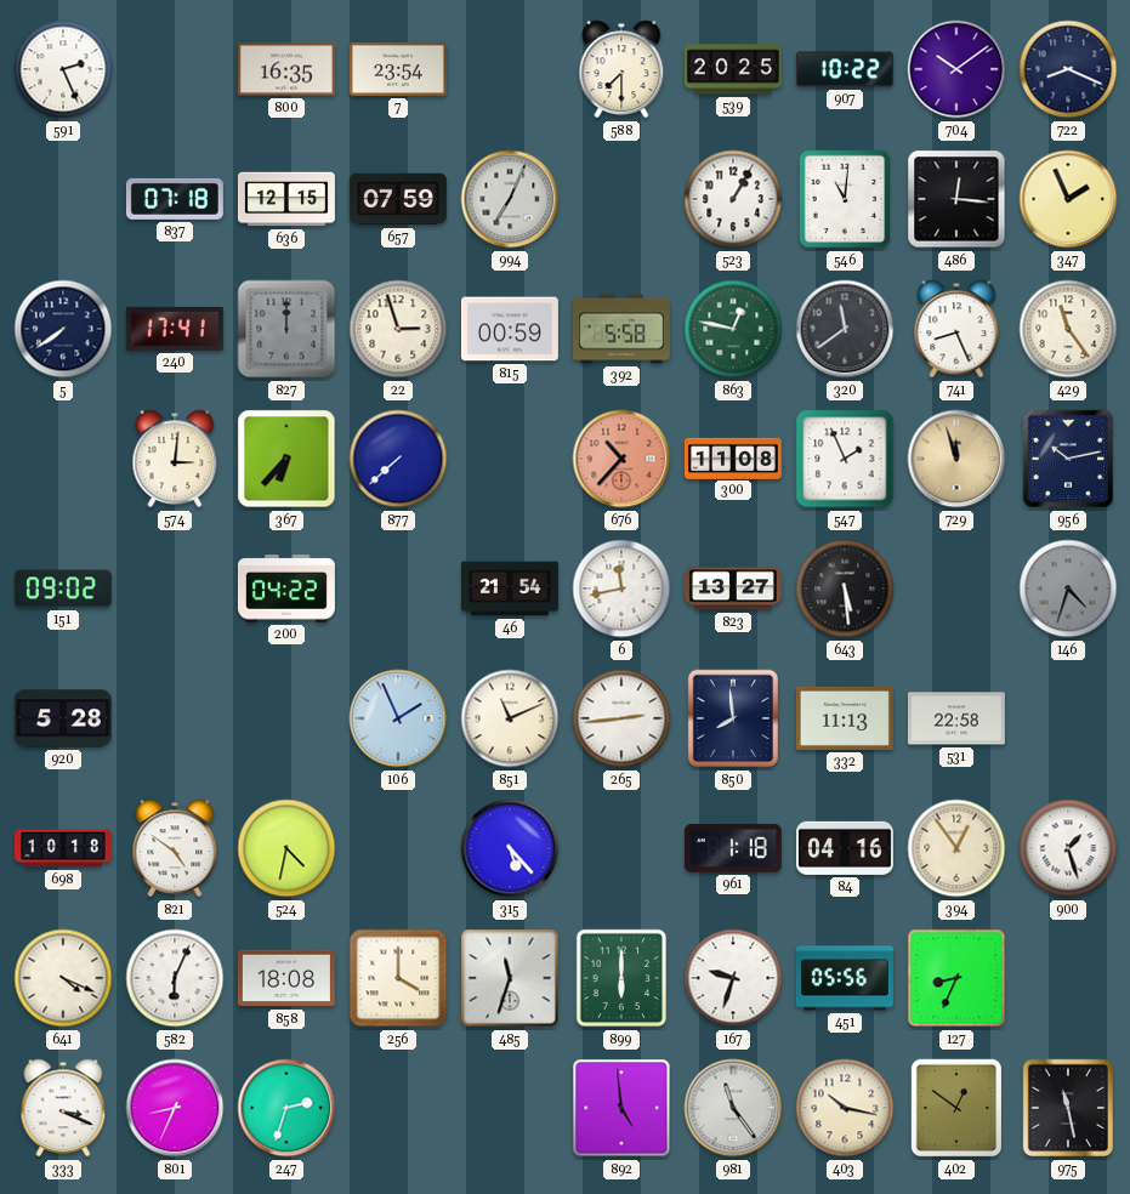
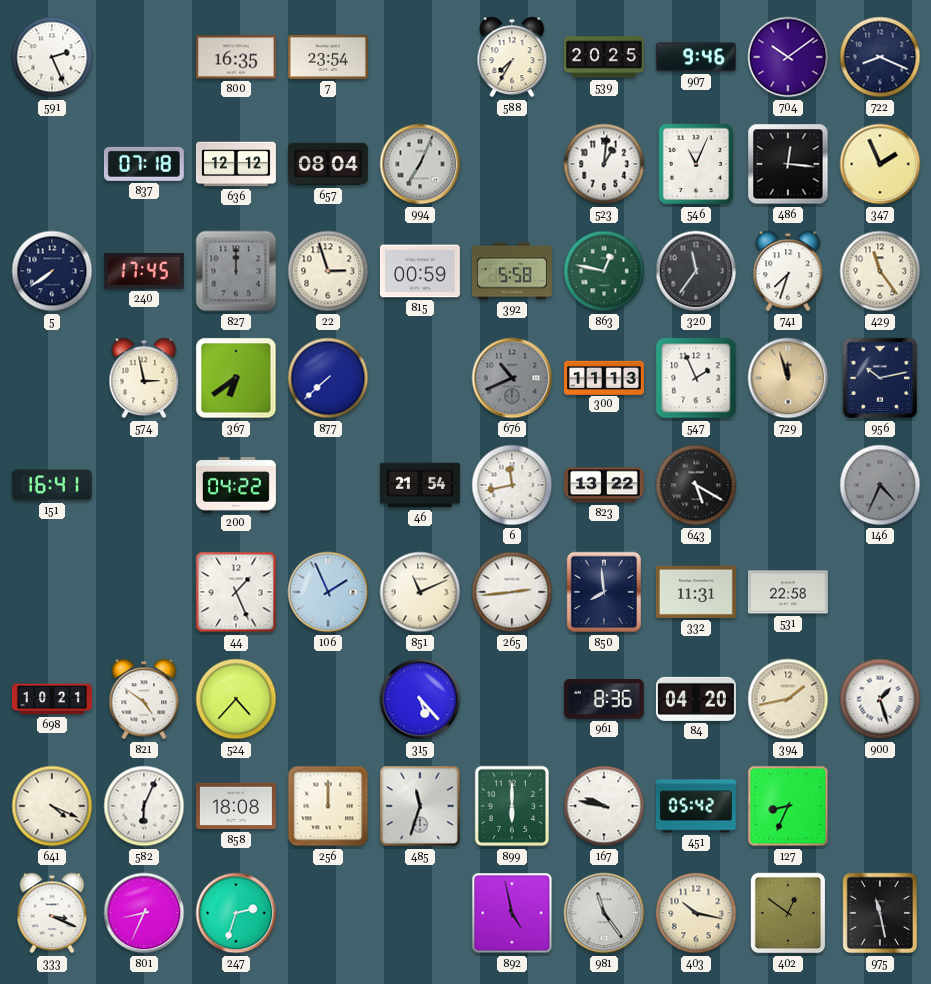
588: 7:30 -> 7:35
907: 10:22 -> 9:46
636: 12:15 -> 12:12
657: 07:59 -> 08:04
523: 1:05 -> 1:01
546: 11:01 -> 11:04
240: 17:41 -> 17:45
320: 11:39 -> 11:36
741: 8:26 -> 7:33
574: 3:01 -> 2:58
367: 6:37 -> 6:39
676: 10:37 -> 10:41
676 dial: salmon -> grey
300: 11:08 -> 11:13
151: 09:02 -> 16:41
823: 13:27 -> 13:22
643: 5:29 -> 5:20
146: 4:33 -> 4:34
920: 5:28 -> none
44: none -> 1:26
332: 11:13 -> 11:31
698: 10:18 -> 10:21
524: 4:32 -> 4:37
961: 1:18 -> 8:36
84: 04:16 -> 04:20
394: 12:54 -> 1:43
256: 4:00 -> 12:00
167: 9:33 -> 9:47
451: 05:56 -> 05:42
892: 4:59 -> 4:58
